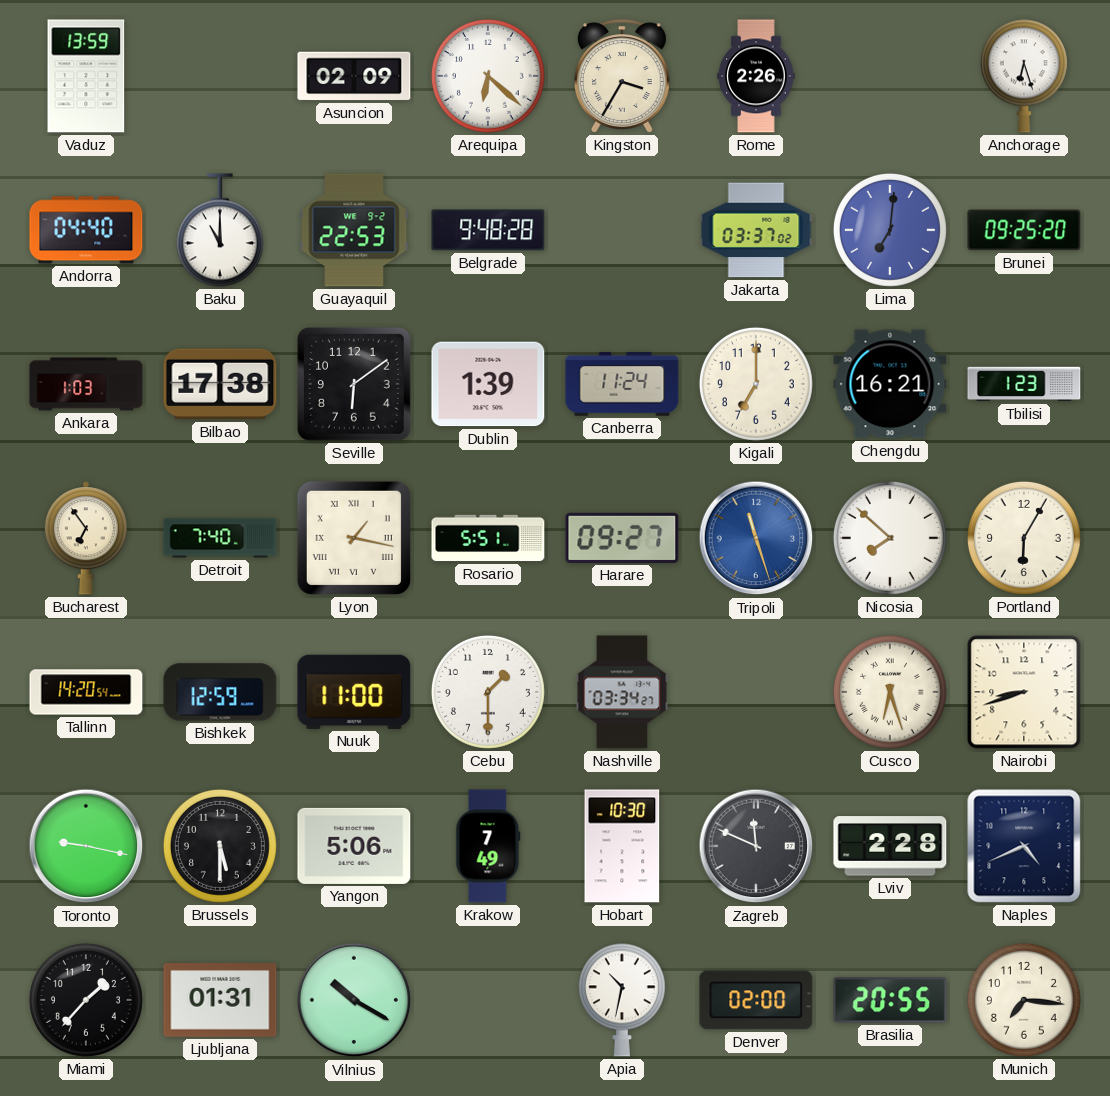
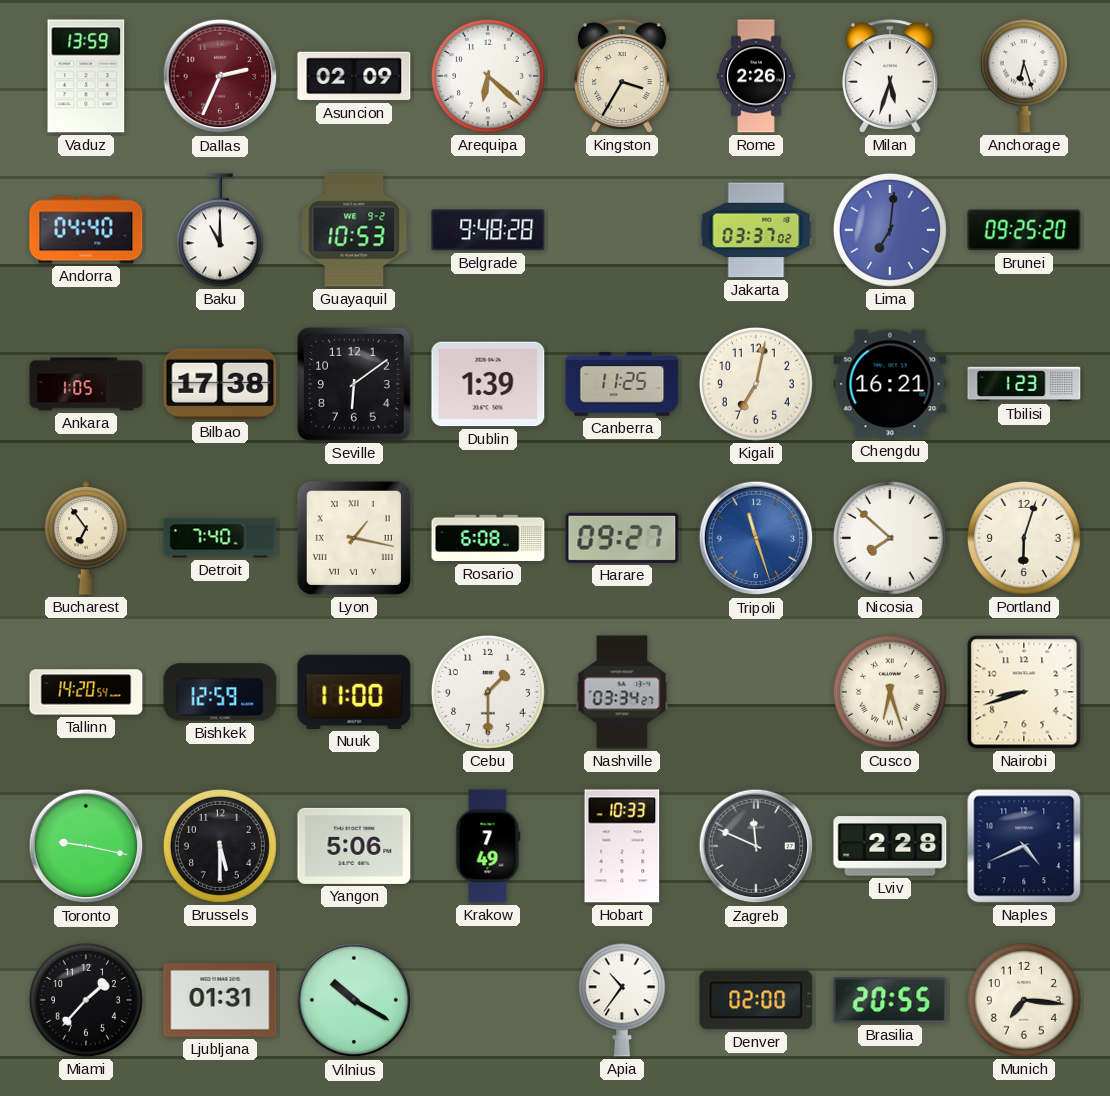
Dallas: none -> 2:34
Milan: none -> 5:33
Guayaquil: 22:53 -> 10:53
Ankara: 1:03 -> 1:05
Canberra: 11:24 -> 11:25
Kigali: 7:00 -> 7:02
Rosario: 5:51 -> 6:08
Portland: 6:05 -> 6:03
Hobart: 10:30 -> 10:33
Apia: 10:32 -> 10:36
